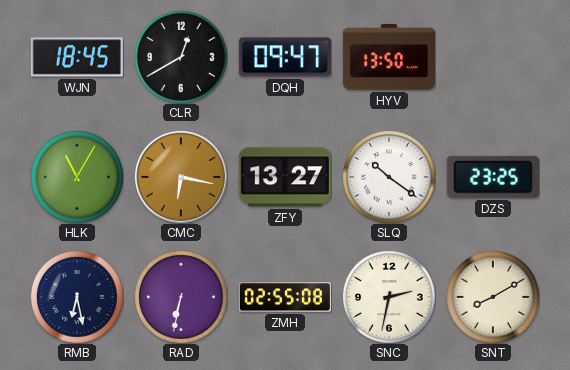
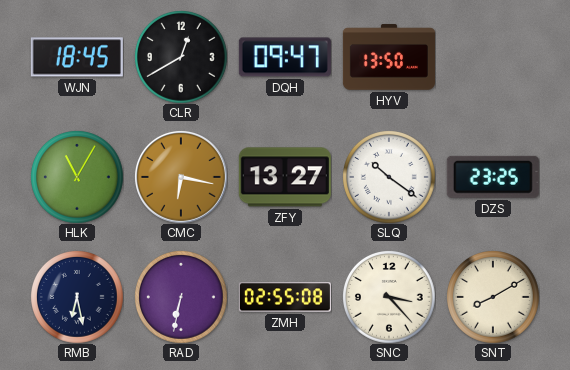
SNC: 2:32 -> 3:23
